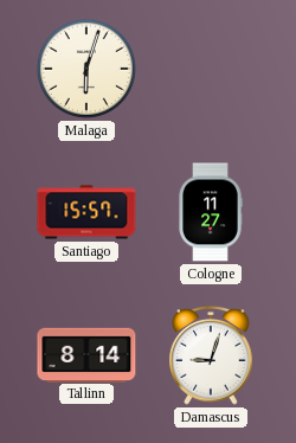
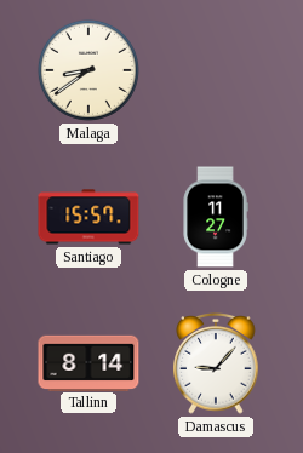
Malaga: 6:03 -> 8:39
Damascus: 9:03 -> 9:07
